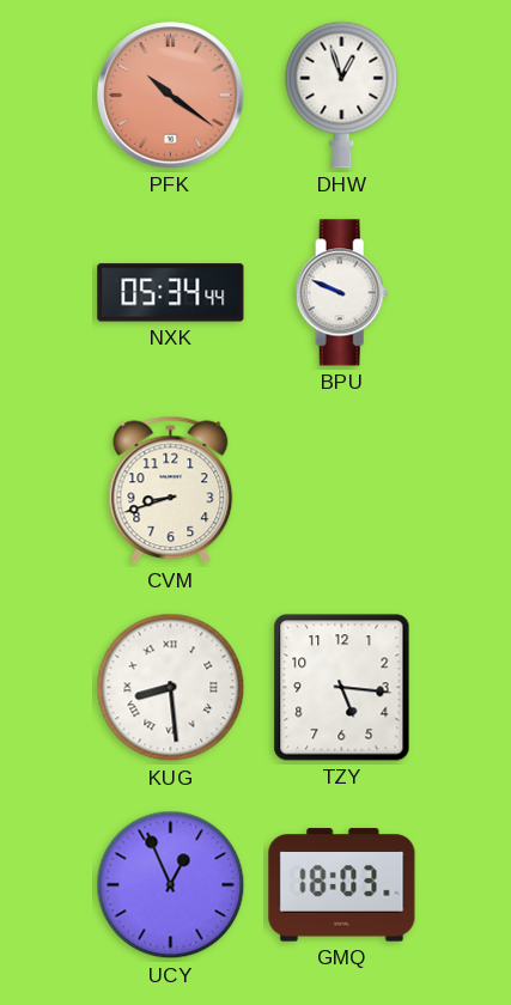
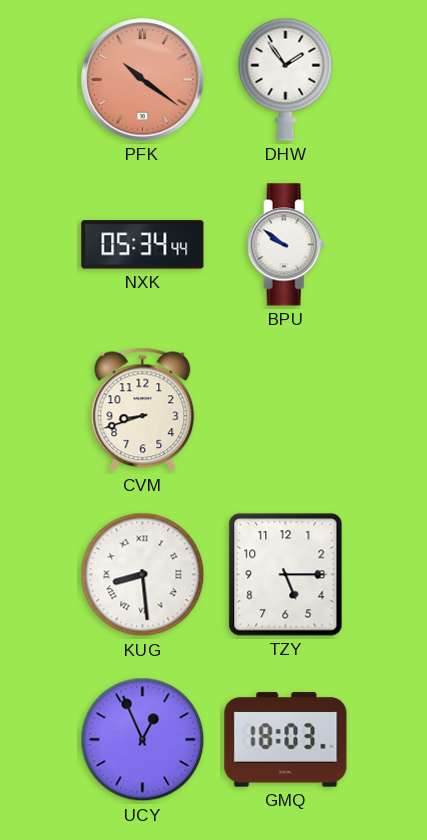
DHW: 12:57 -> 1:54
BPU: 9:49 -> 9:51
TZY: 5:16 -> 5:15
